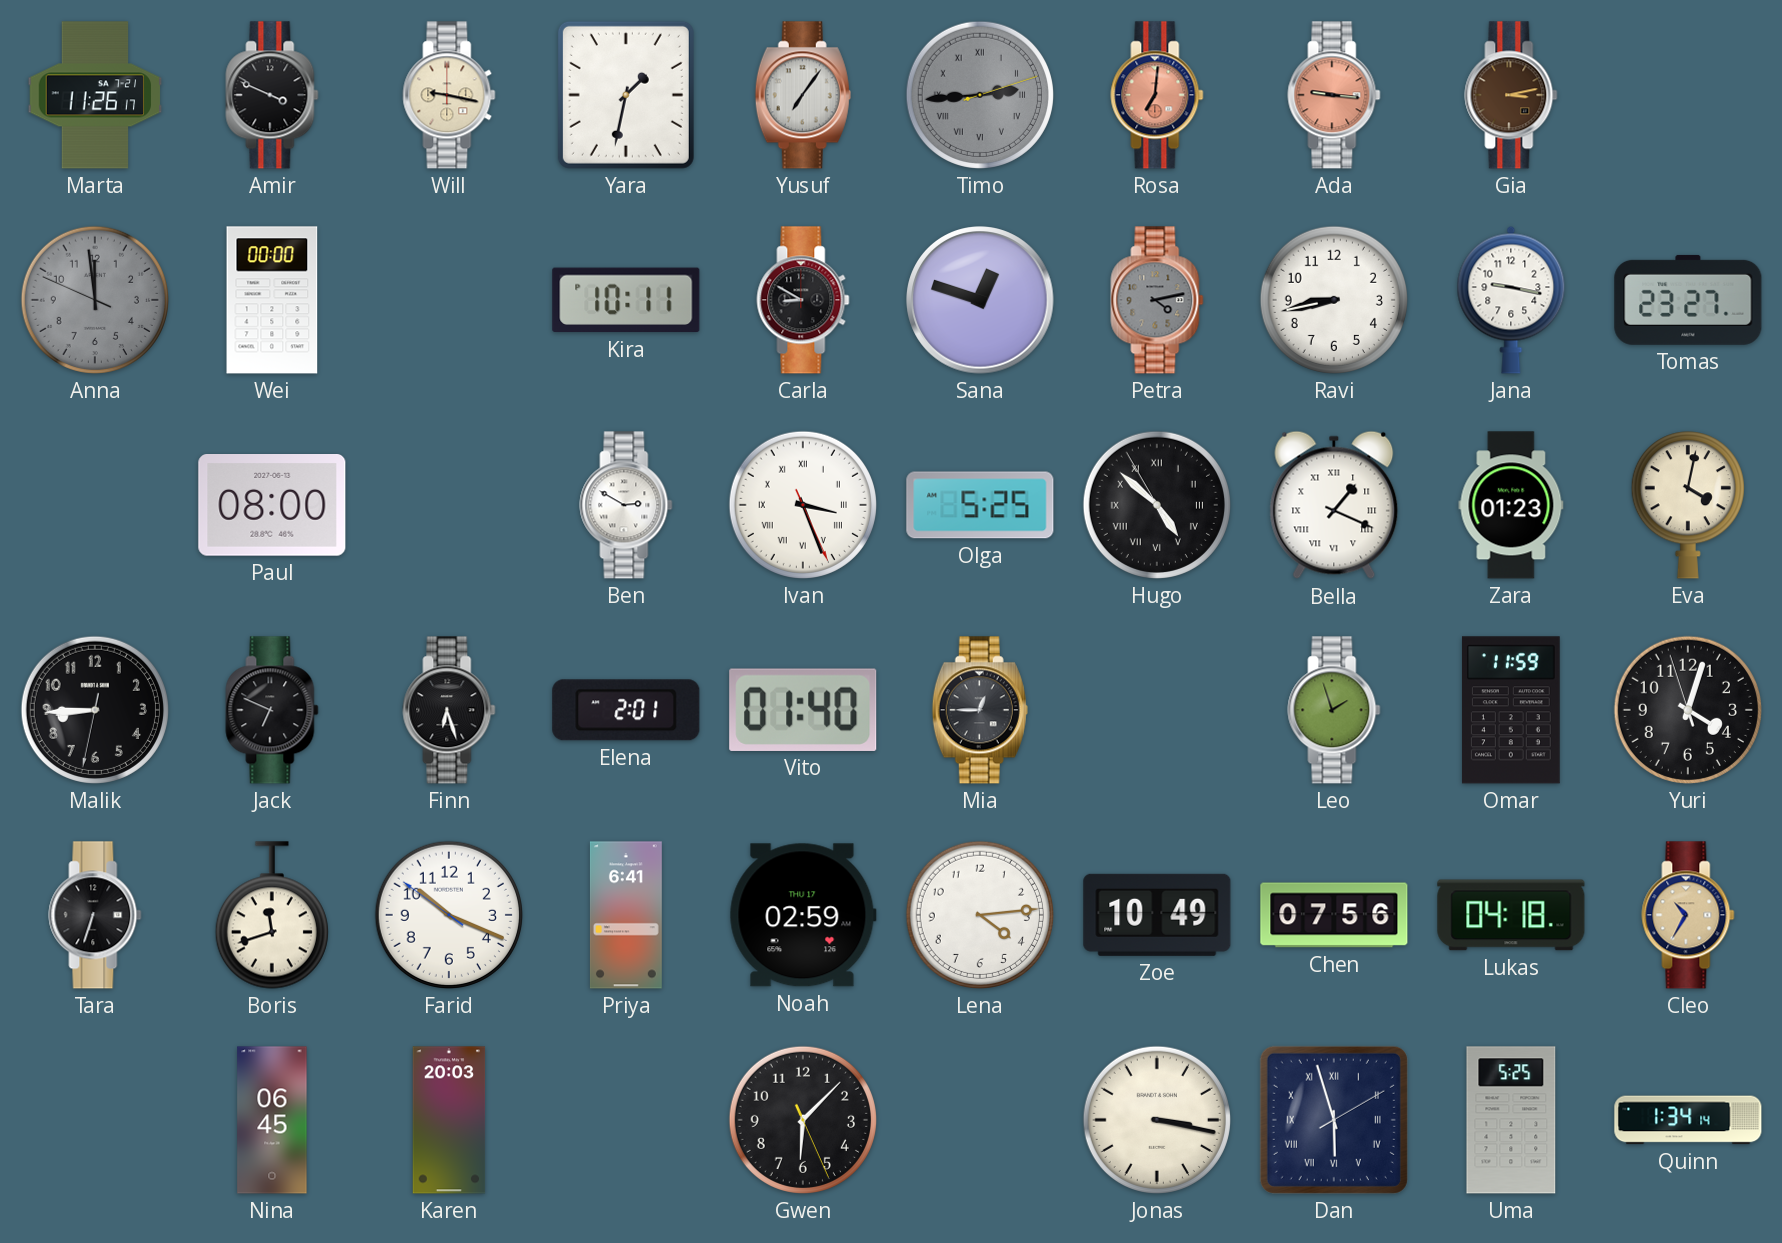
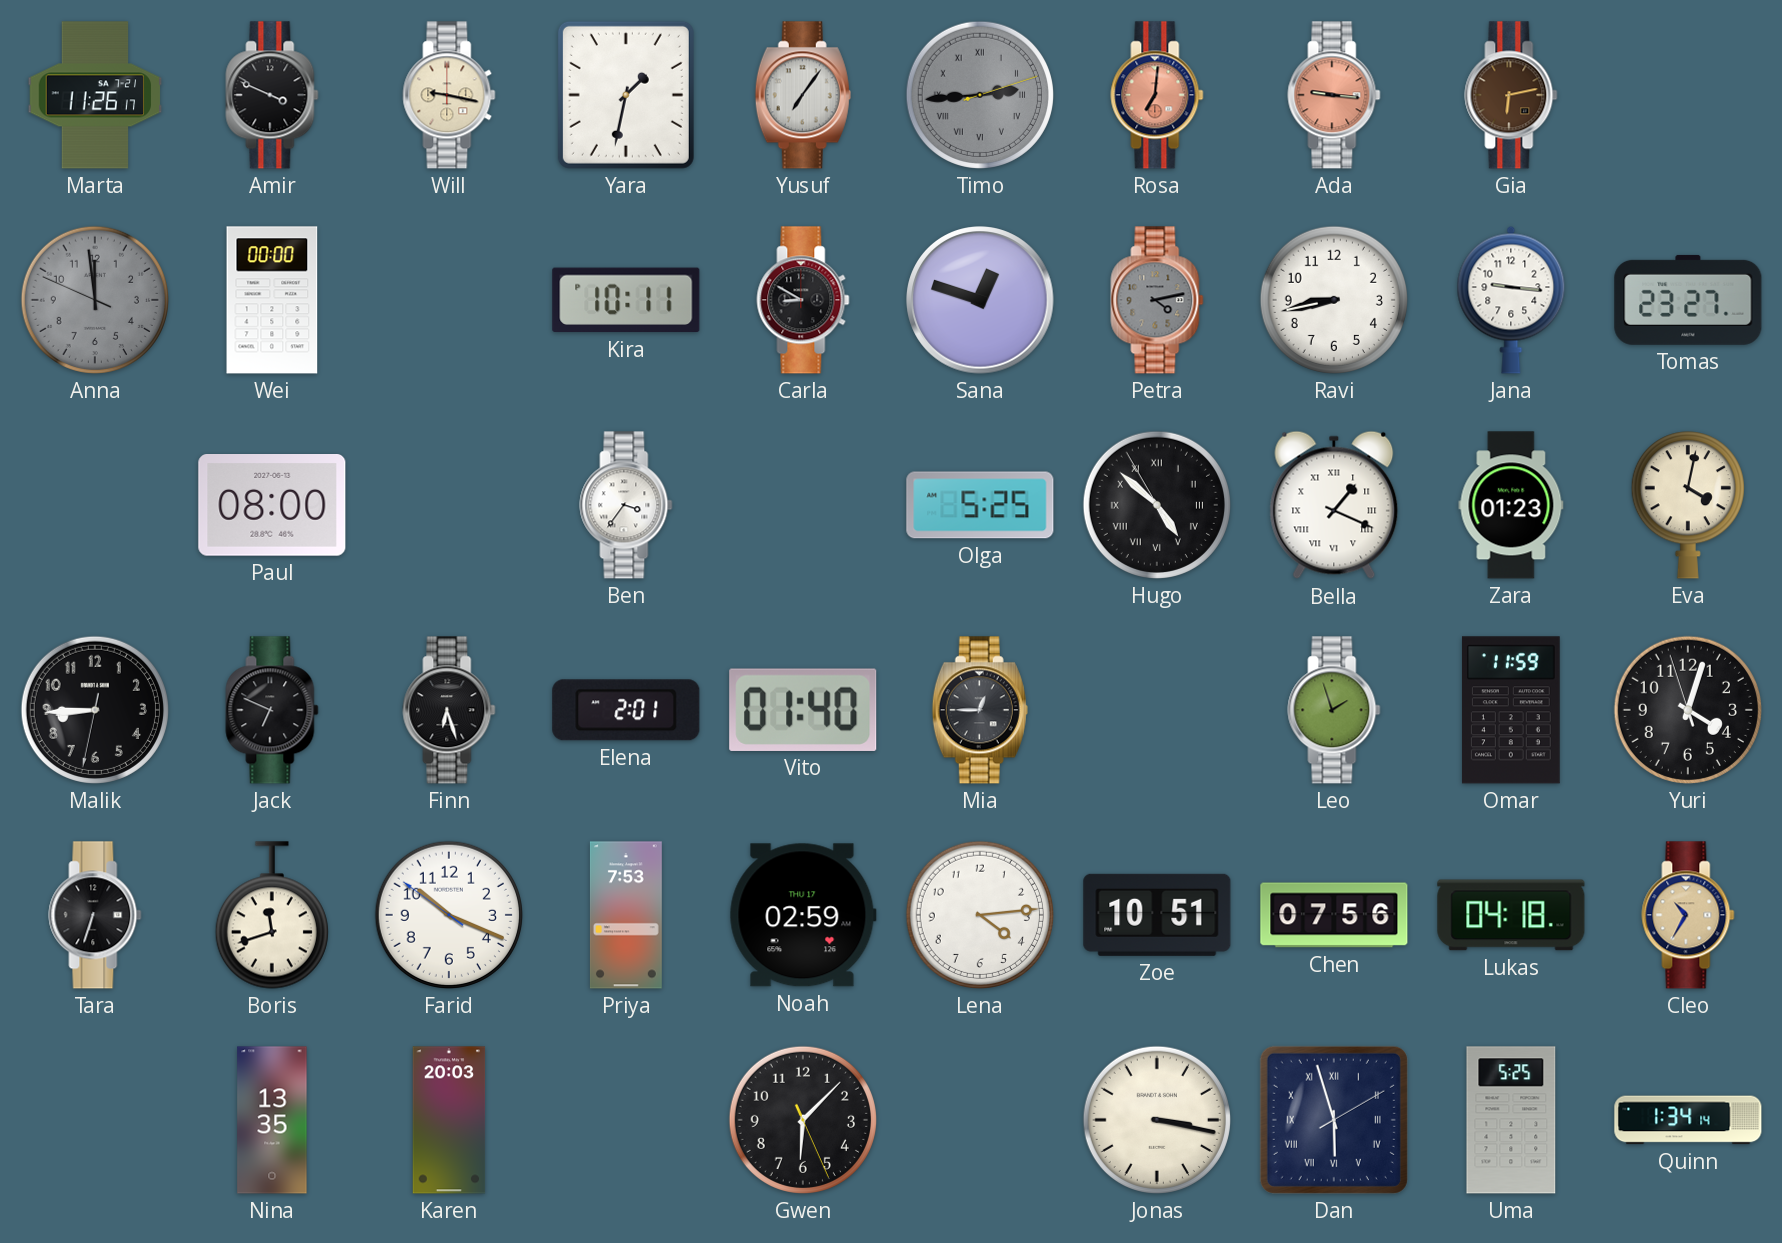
Gia: 3:13 -> 6:13
Jana: 9:17 -> 9:16
Ben: 2:50 -> 3:36
Ivan: 3:26 -> none
Priya: 6:41 -> 7:53
Zoe: 10:49 -> 10:51
Nina: 06:45 -> 13:35
